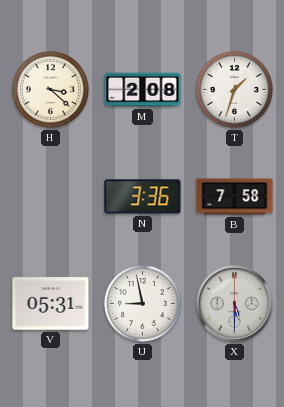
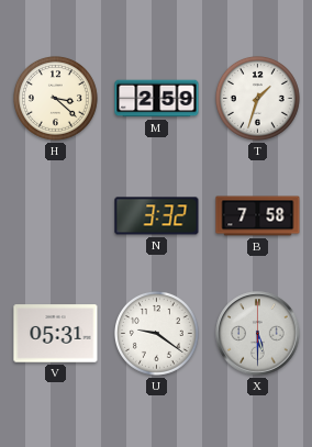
M: 2:08 -> 2:59
N: 3:36 -> 3:32
U: 8:58 -> 9:21
